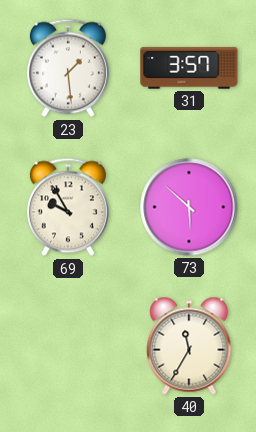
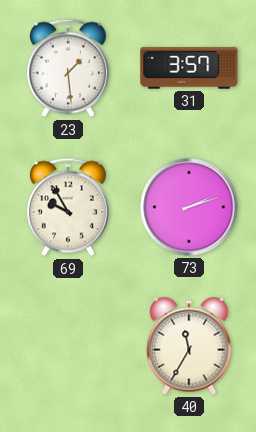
73: 5:52 -> 2:12
